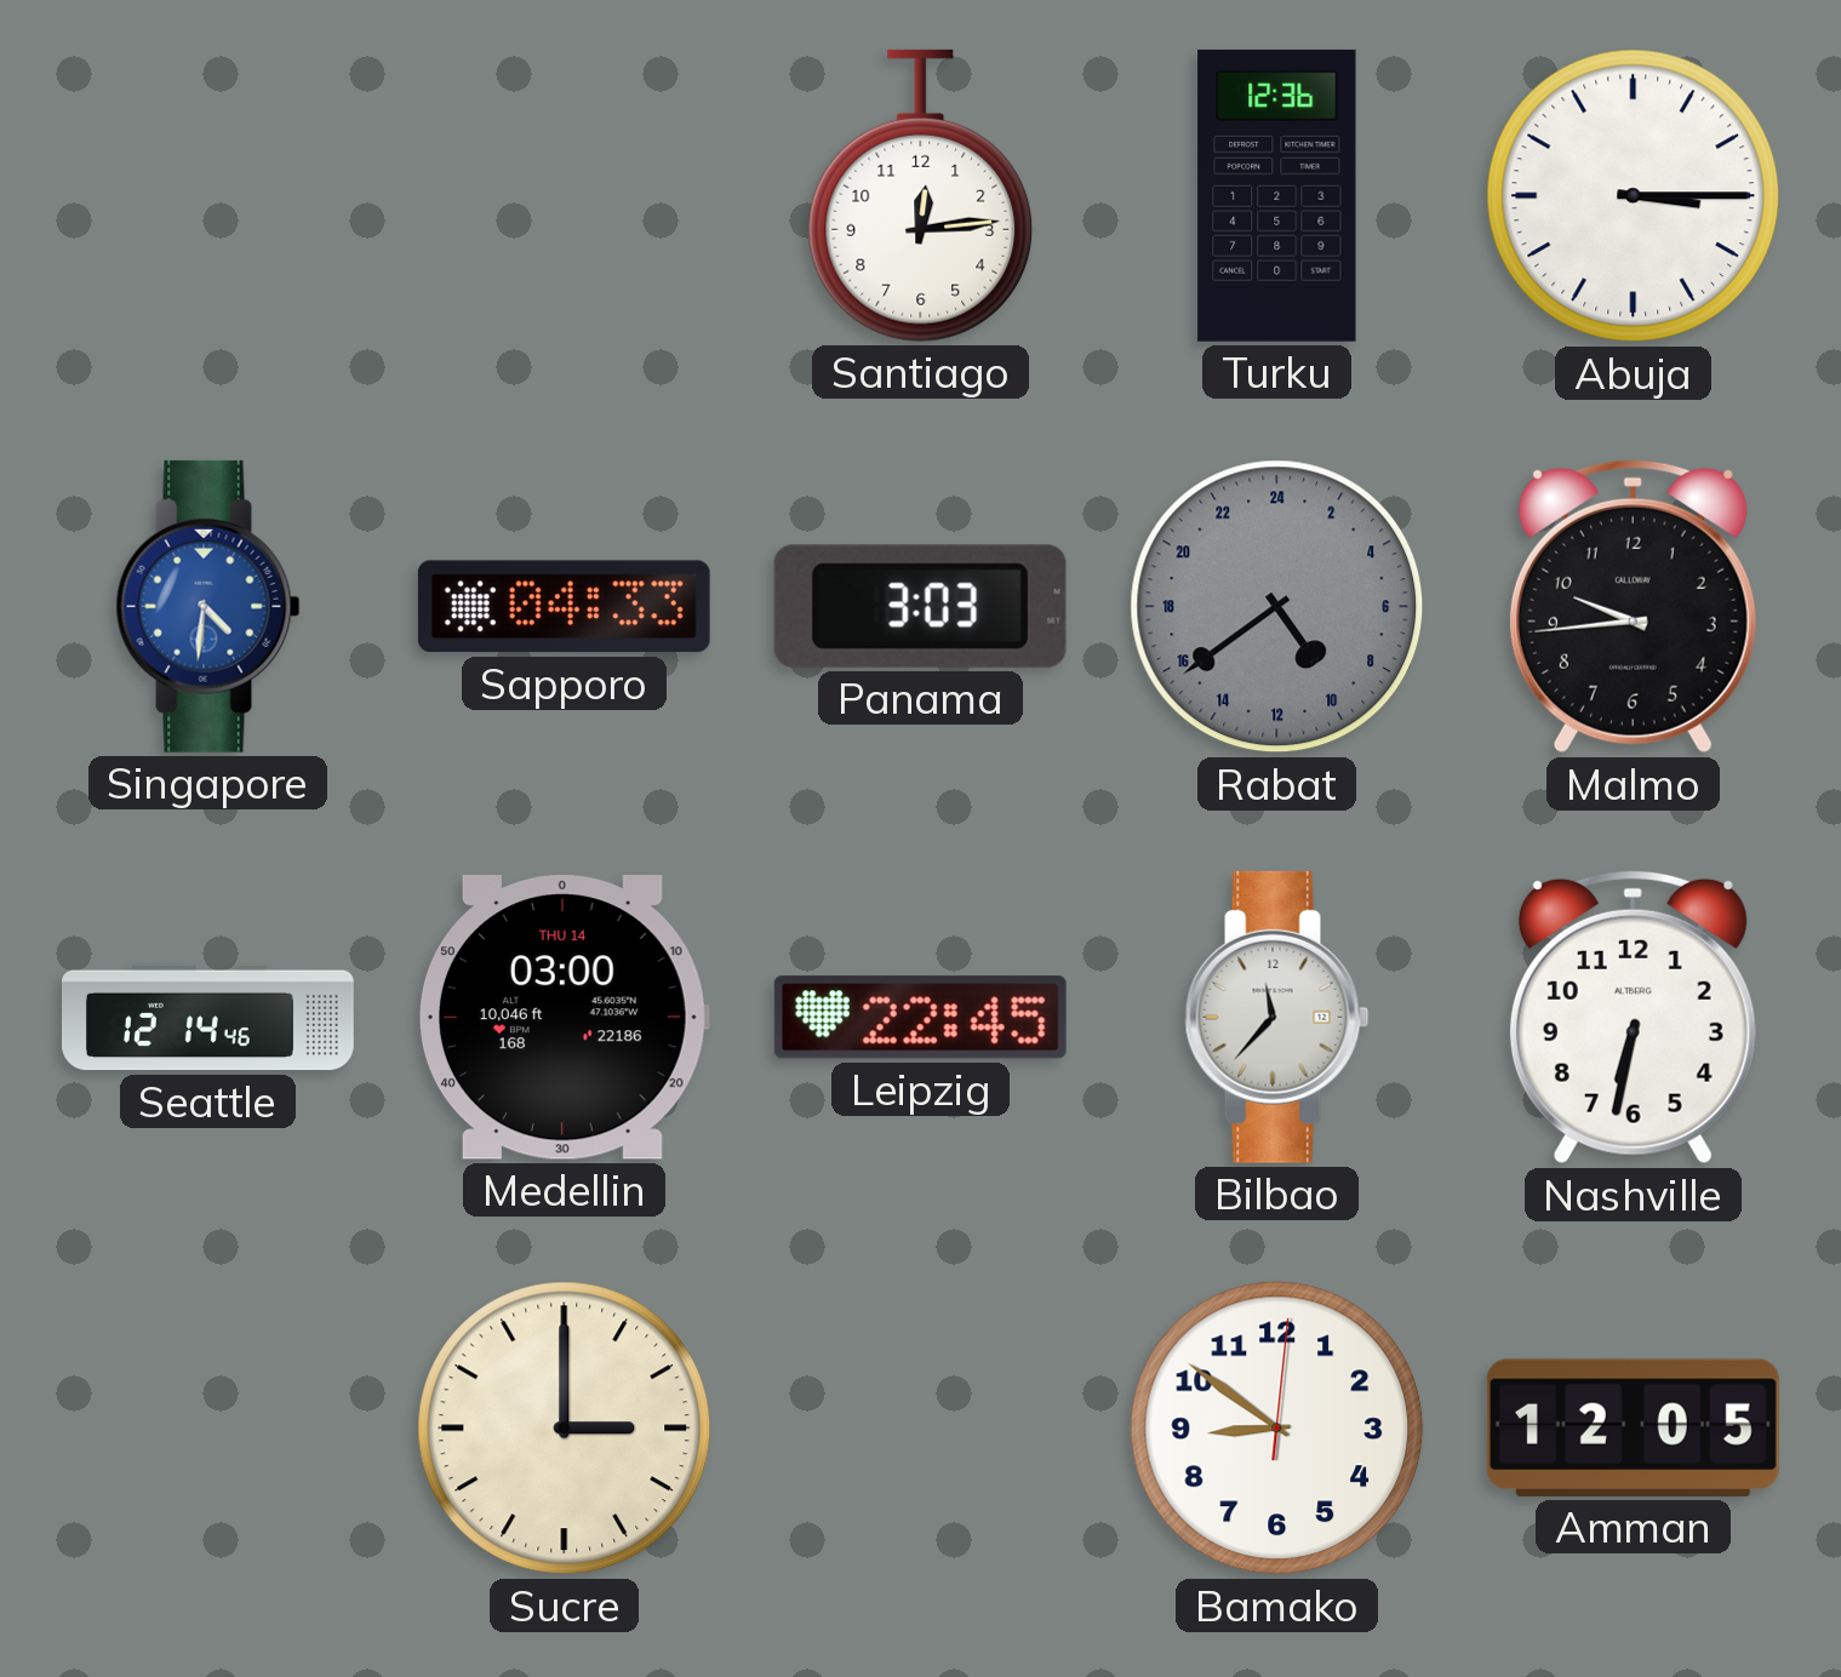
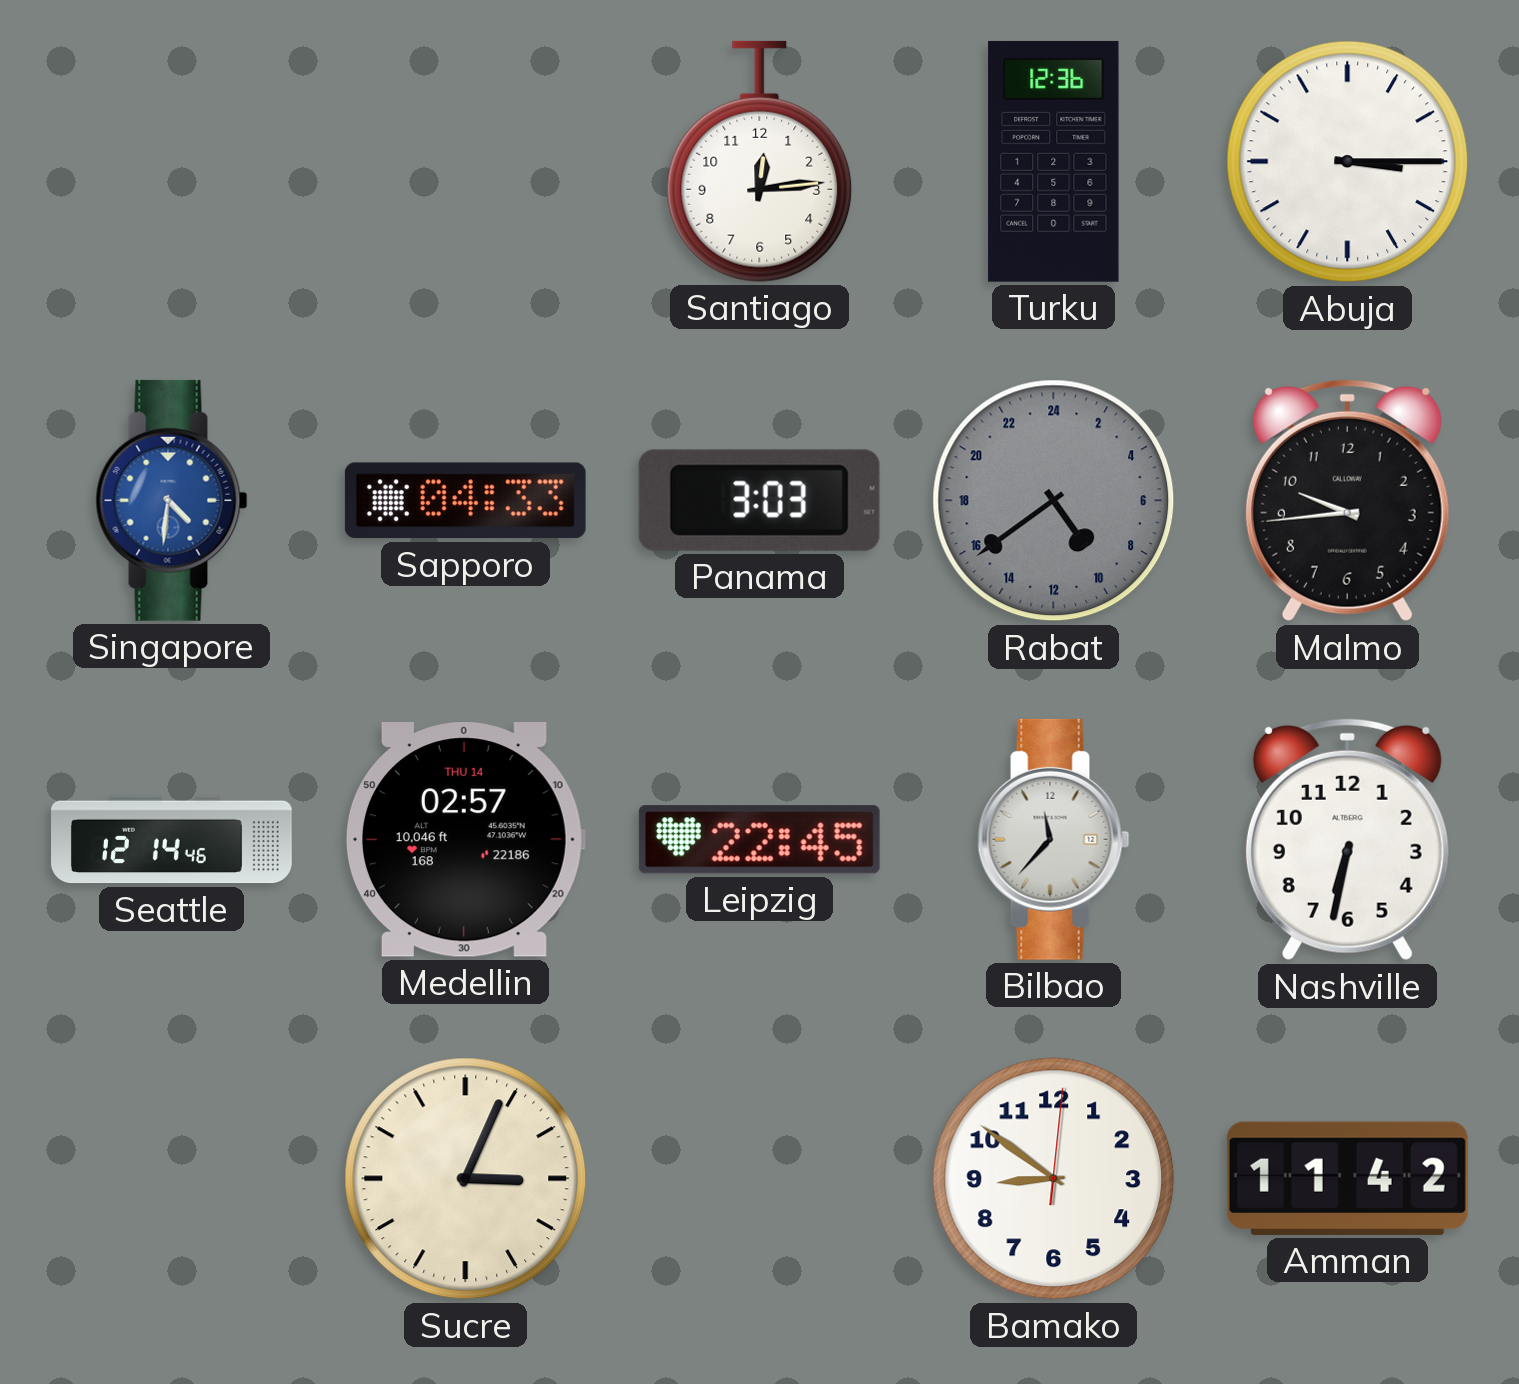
Medellin: 03:00 -> 02:57
Sucre: 3:00 -> 3:04
Amman: 12:05 -> 11:42
